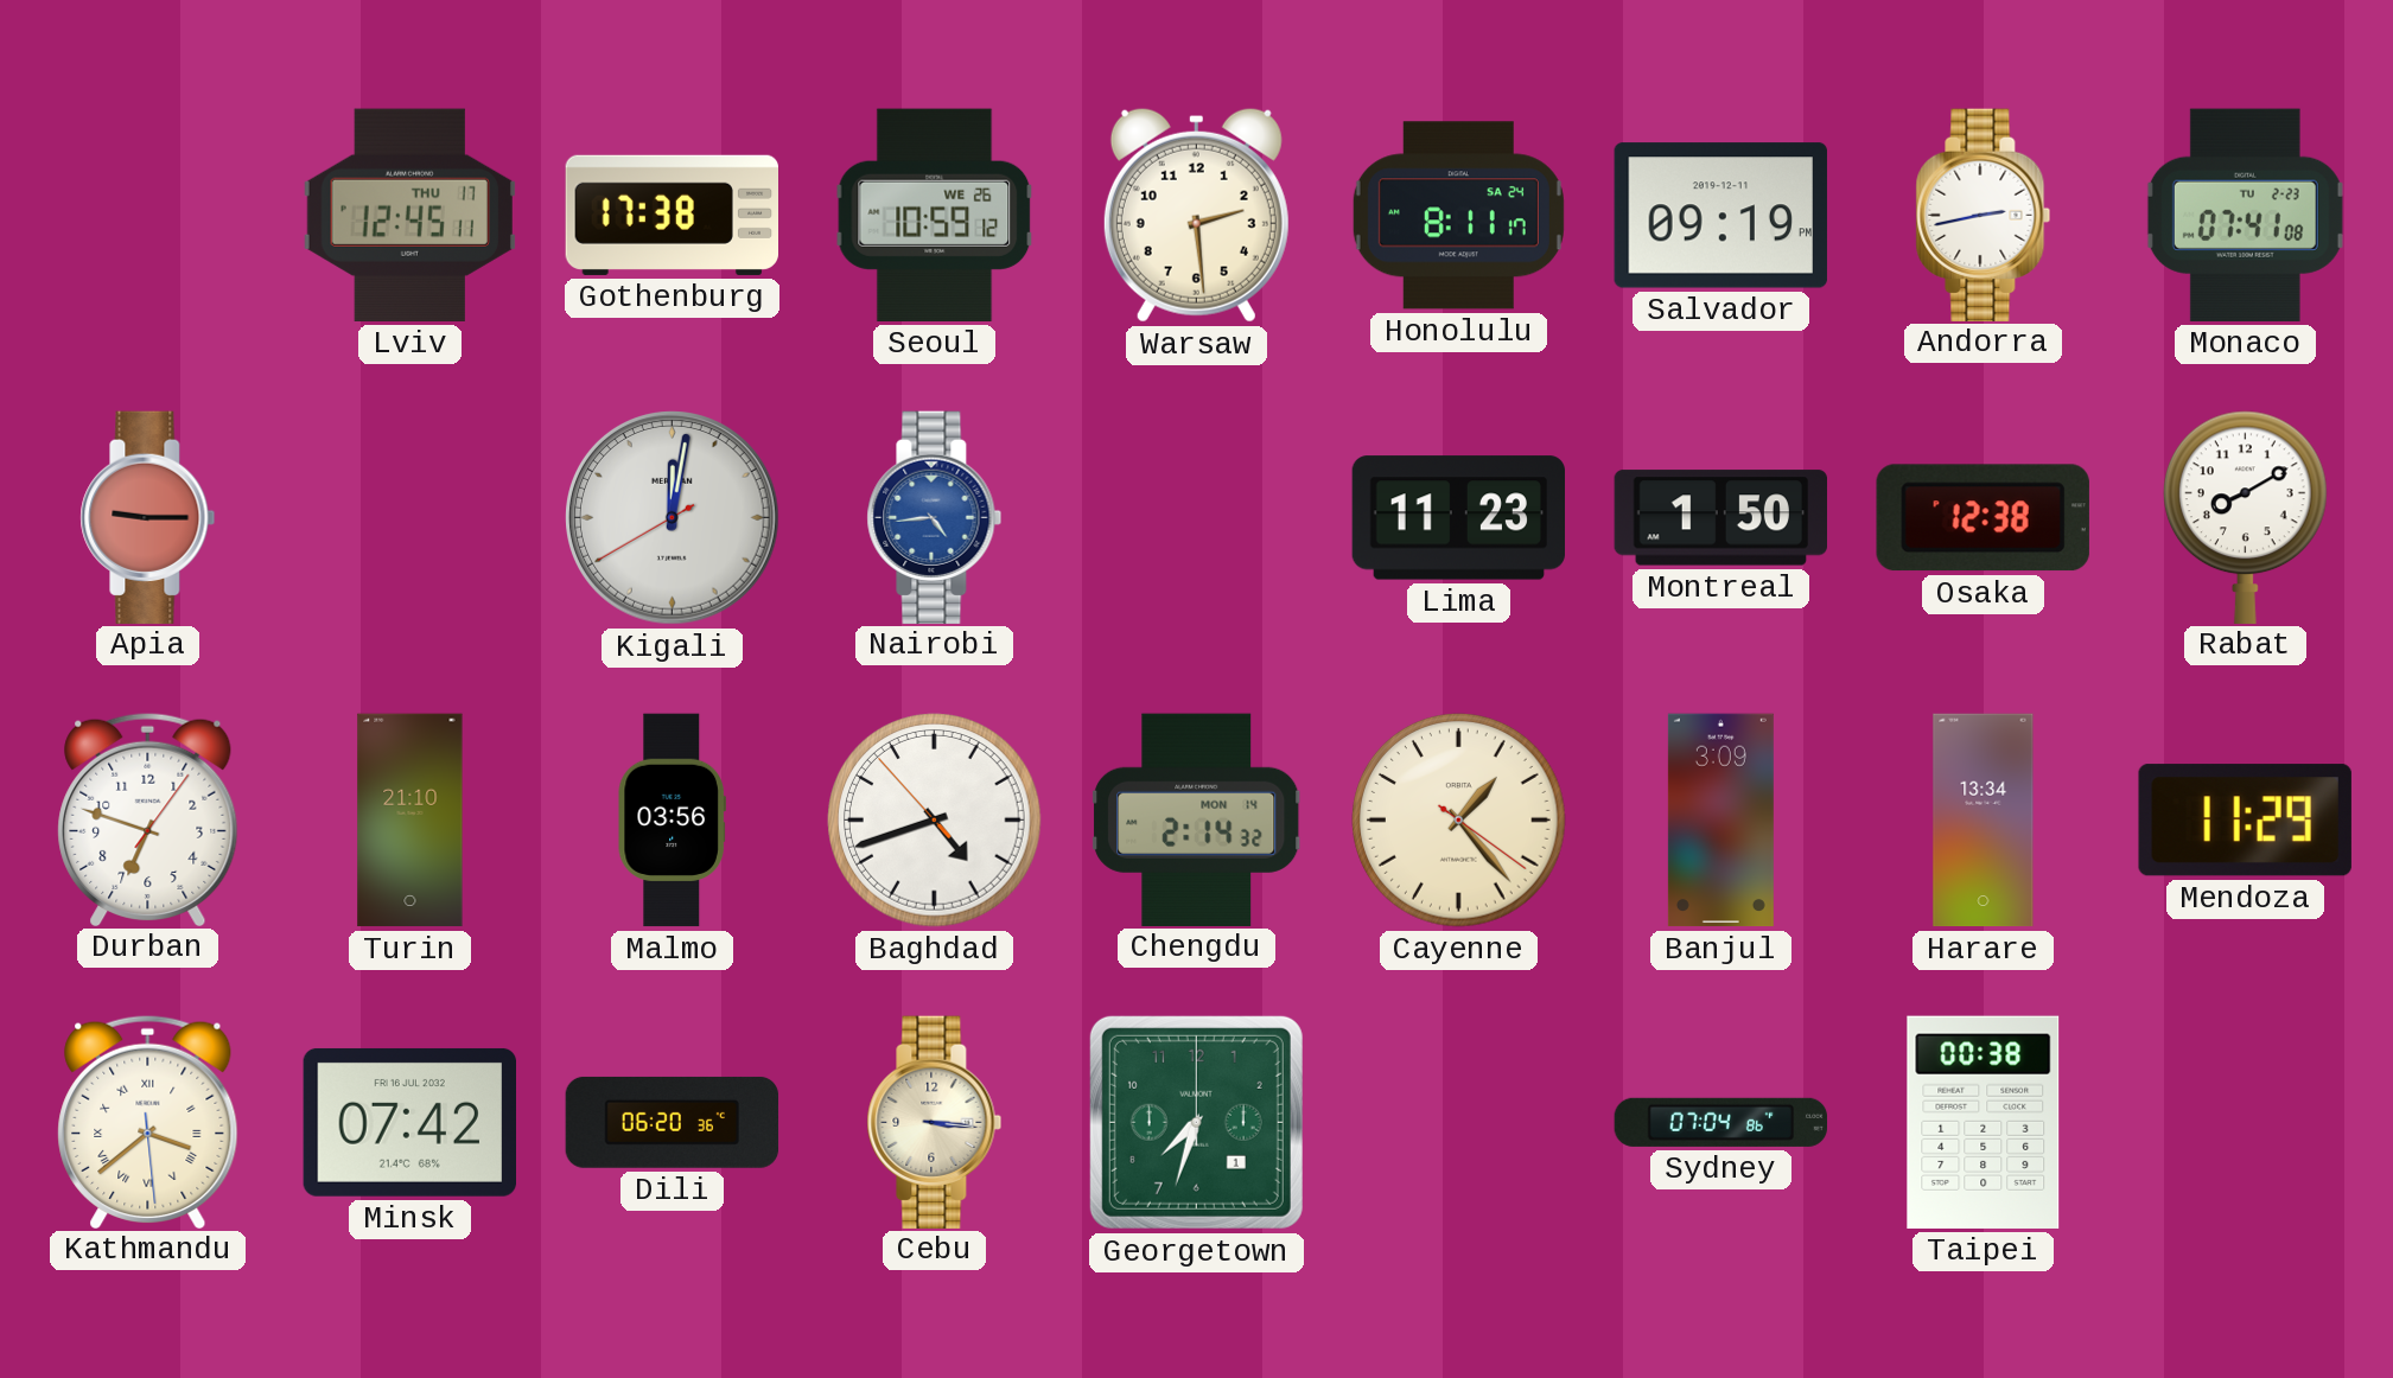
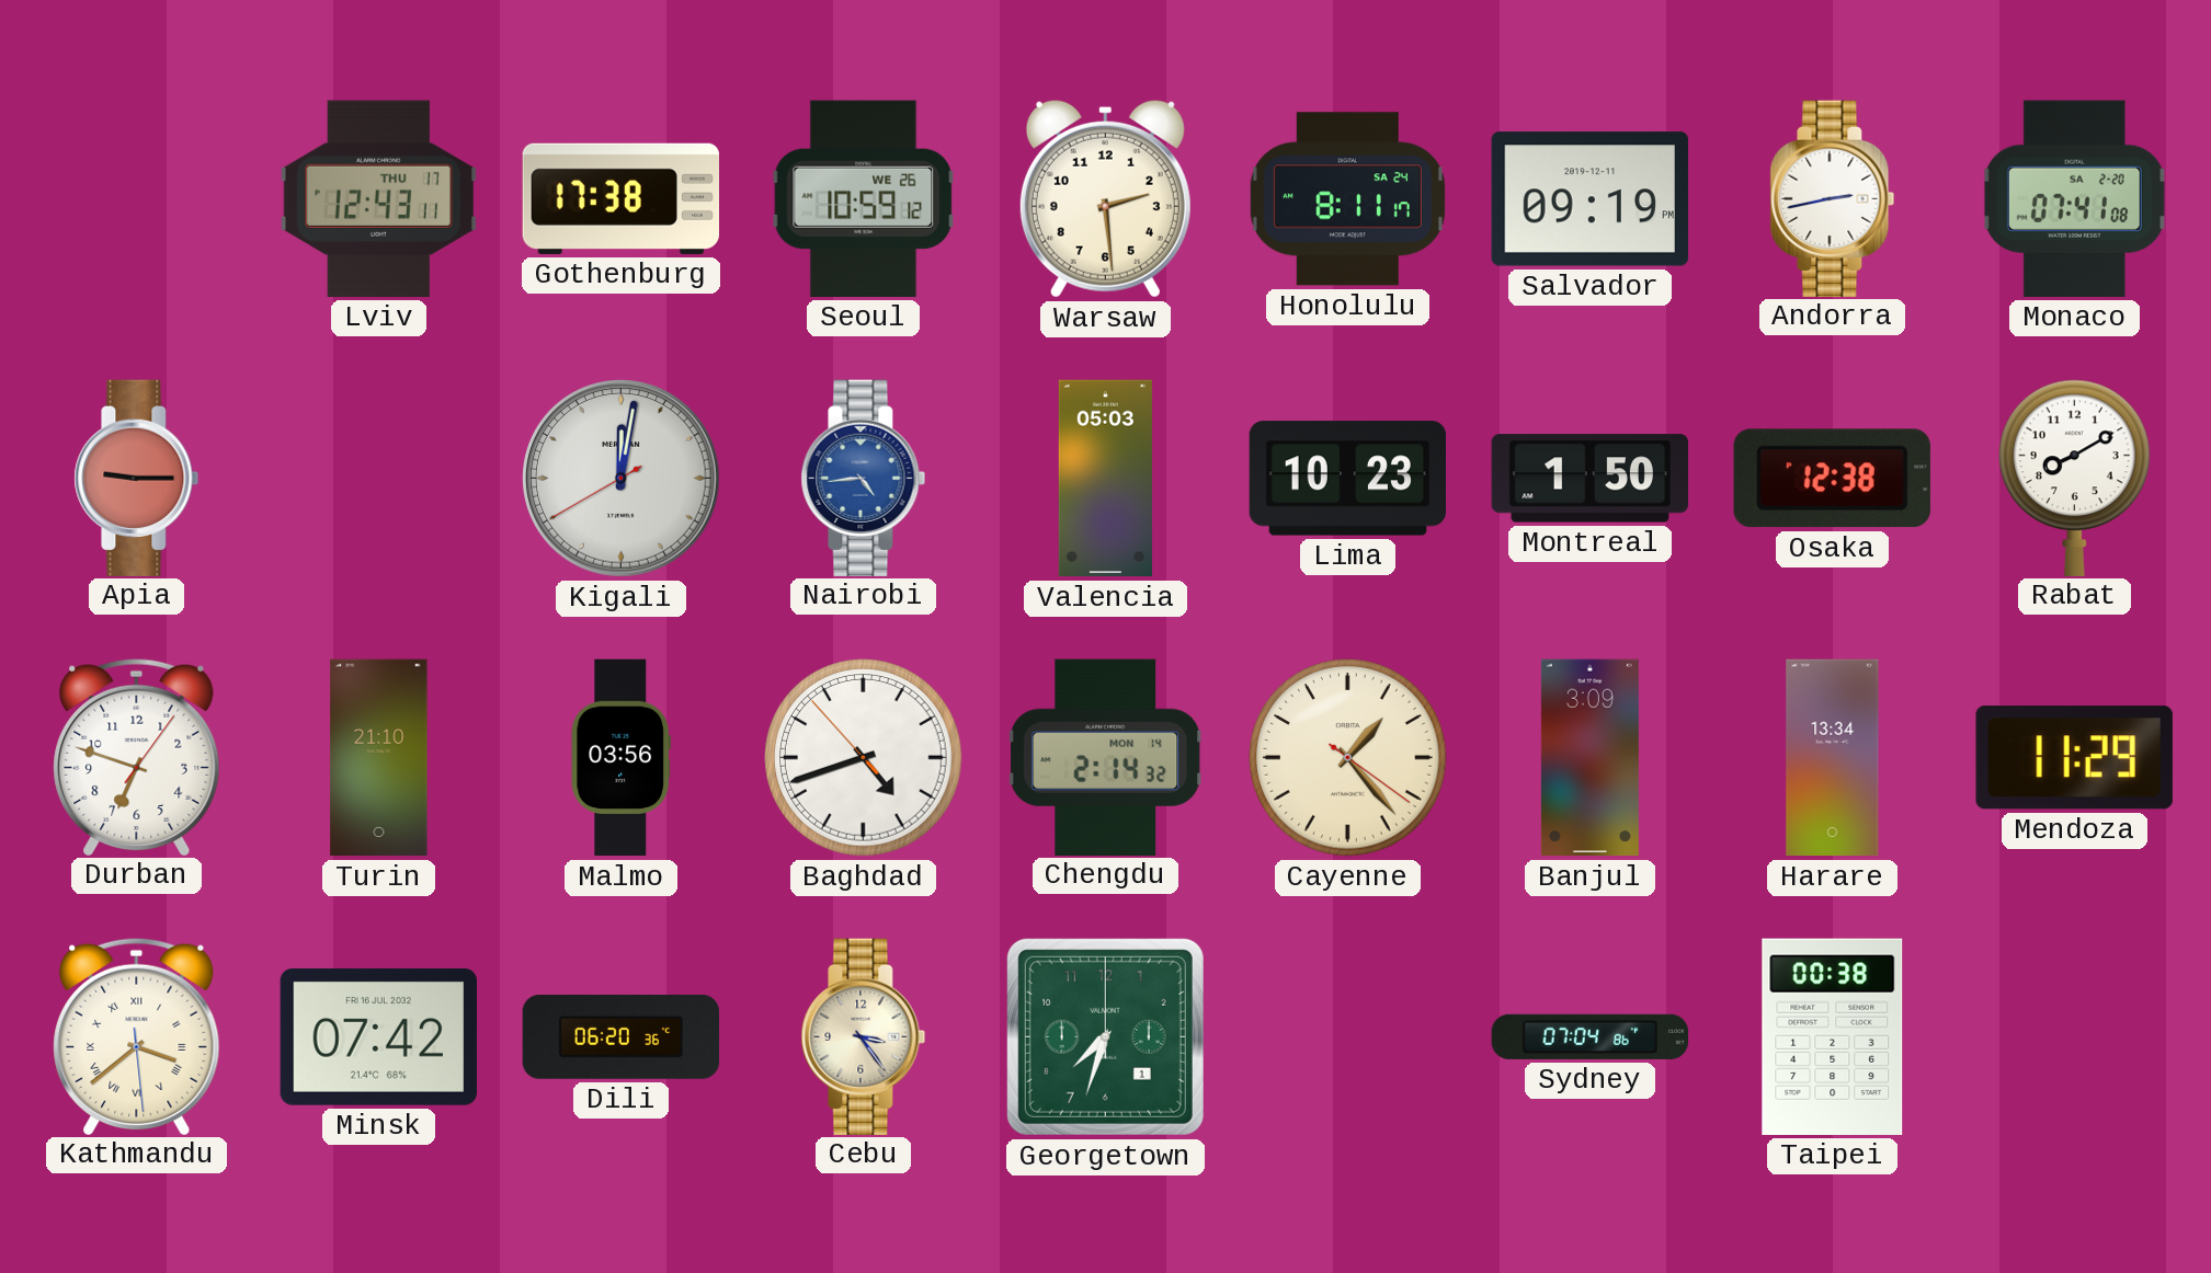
Lviv: 12:45 -> 12:43
Monaco date: TU 2-23 -> SA 2-20
Valencia: none -> 05:03
Lima: 11:23 -> 10:23
Cebu: 3:16 -> 3:24
